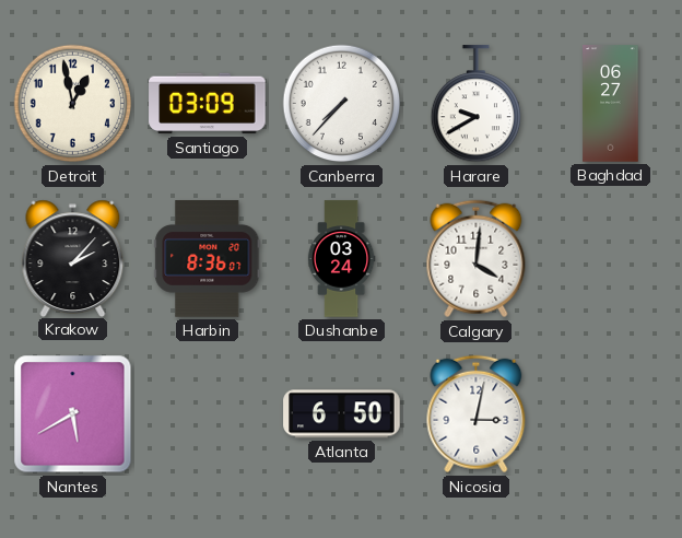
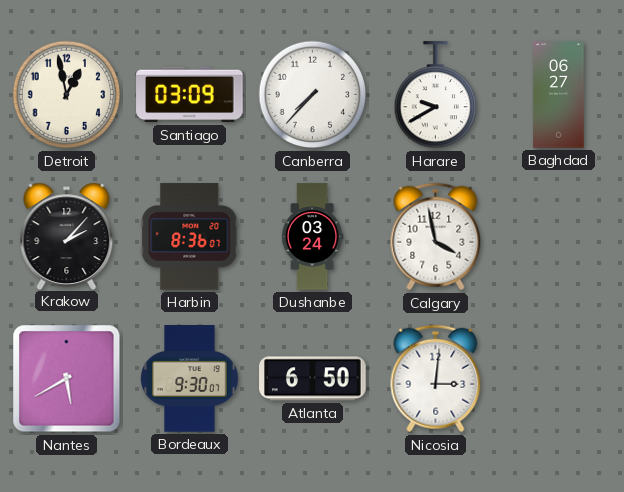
Calgary: 4:01 -> 3:58
Bordeaux: none -> 9:30
Nicosia: 3:02 -> 3:01
